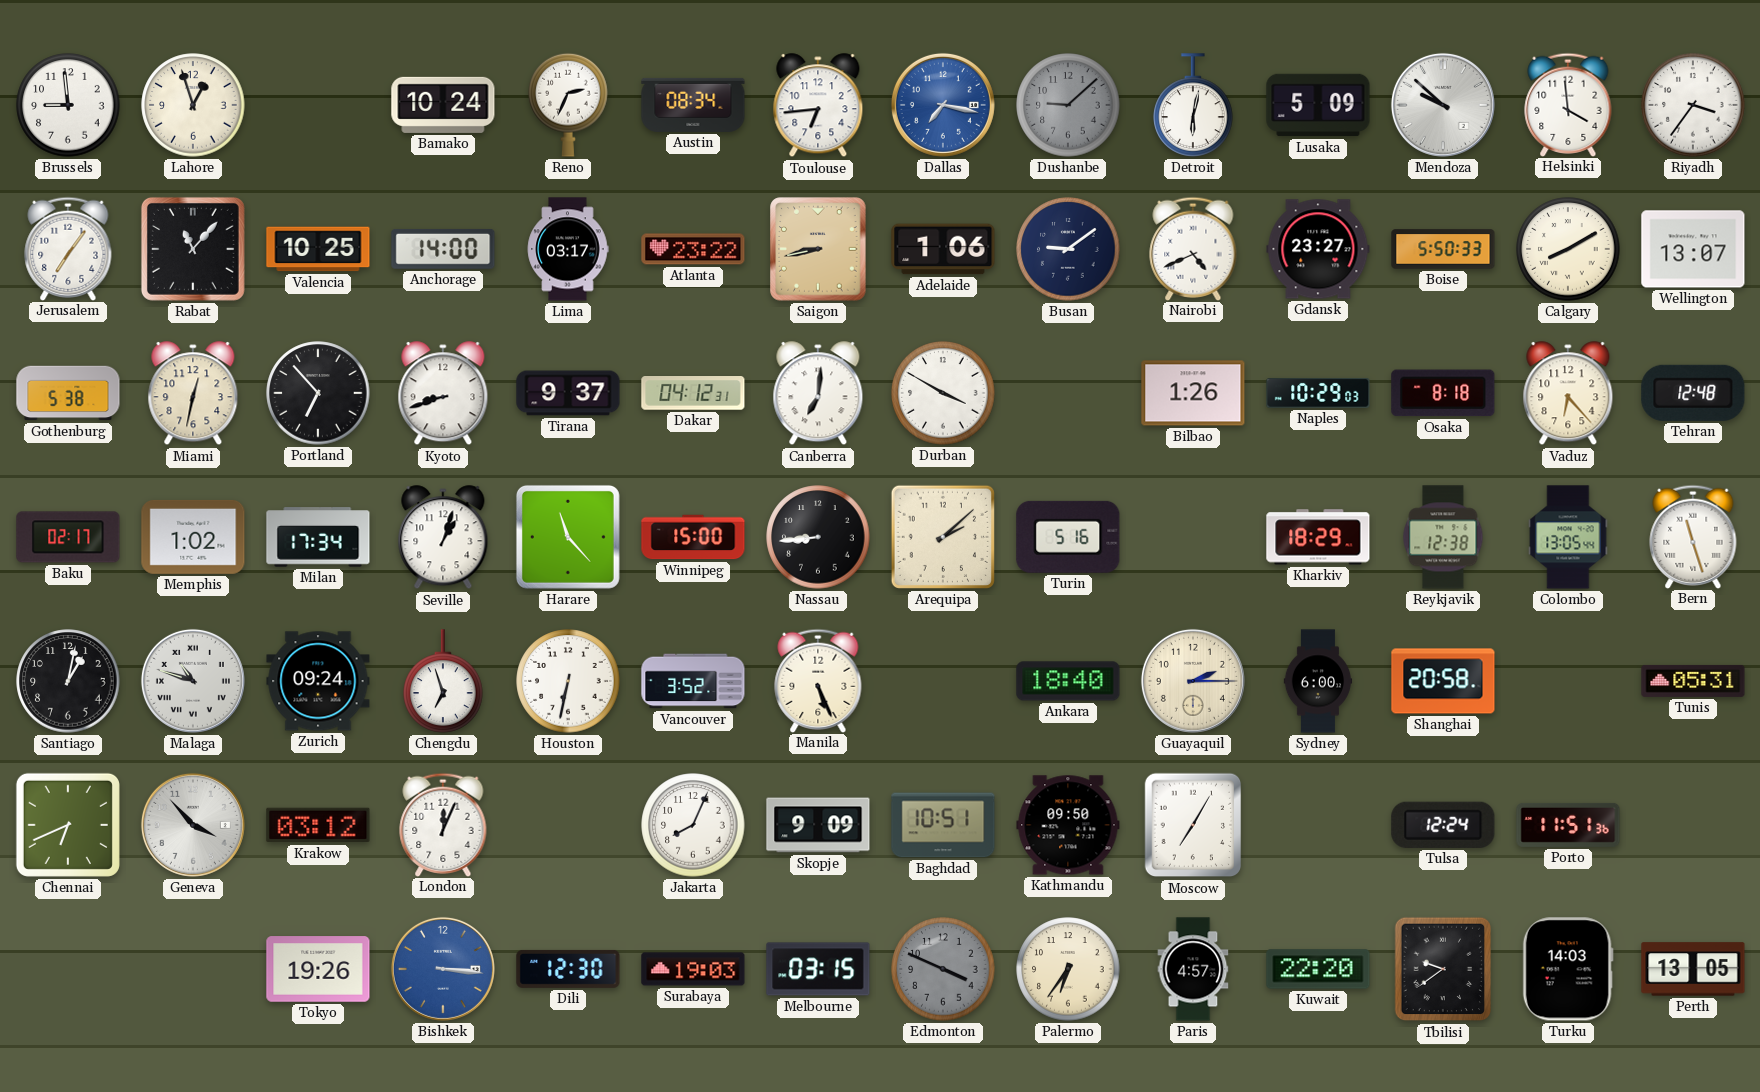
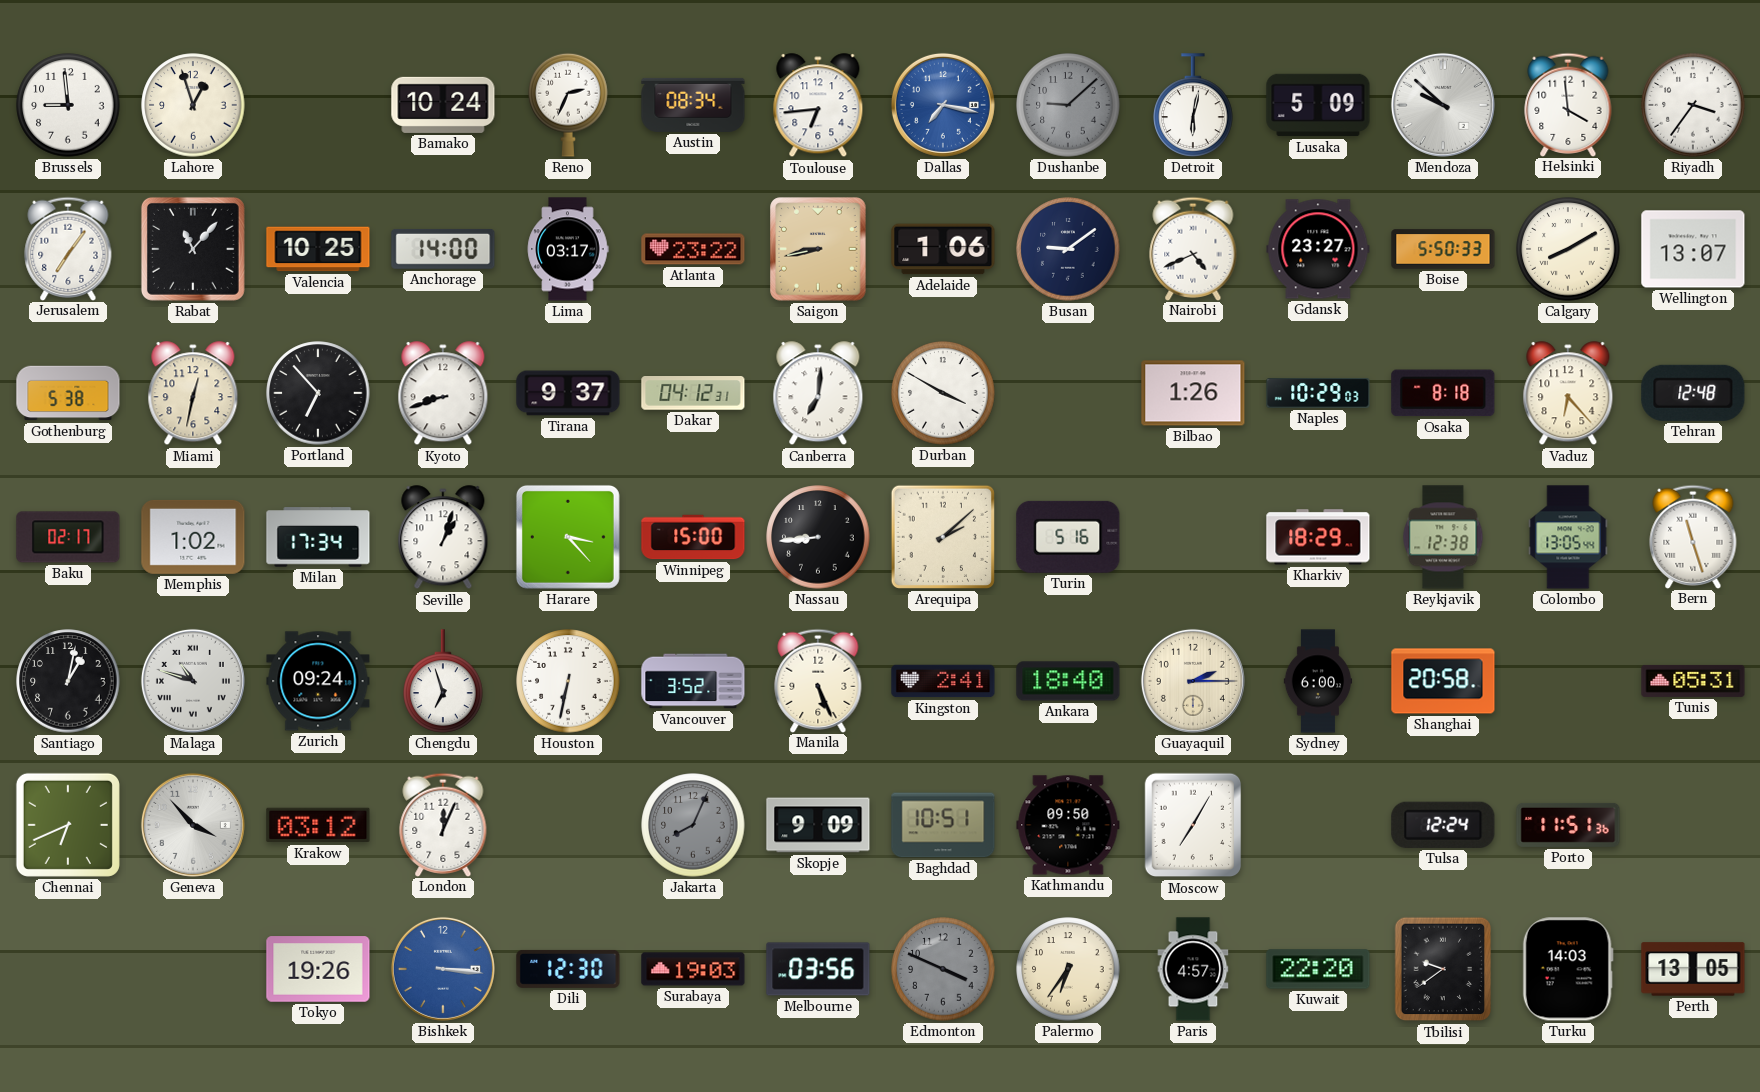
Harare: 11:23 -> 3:23
Kingston: none -> 2:41
Jakarta dial: white -> grey
Melbourne: 03:15 -> 03:56
